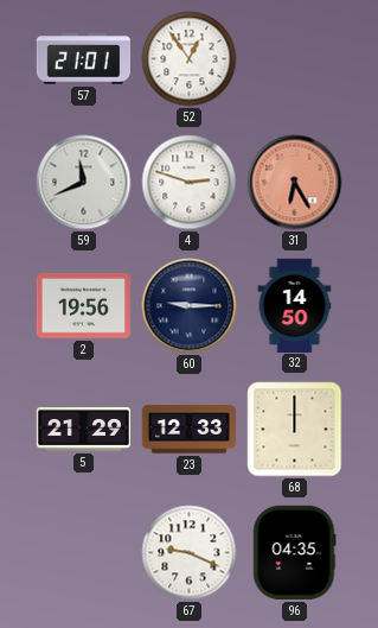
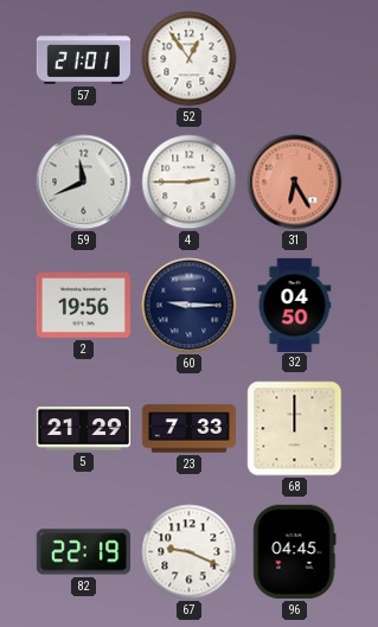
4: 2:48 -> 2:45
32: 14:50 -> 04:50
23: 12:33 -> 7:33
82: none -> 22:19
96: 04:35 -> 04:45
